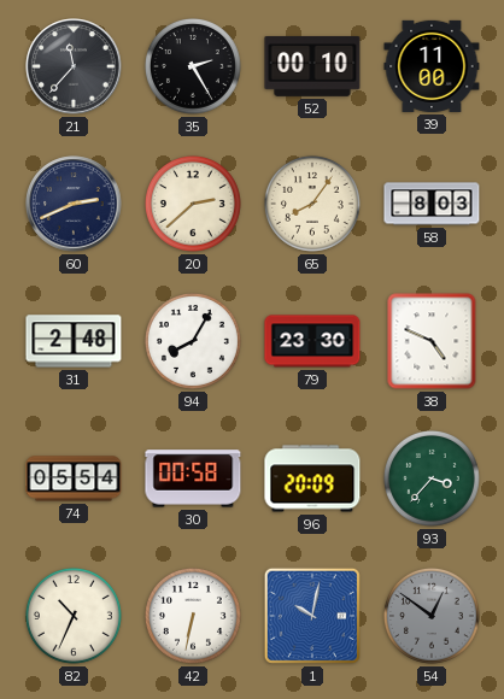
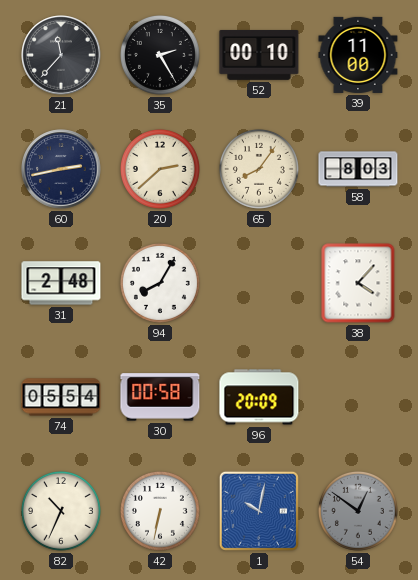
60: 2:41 -> 2:43
79: 23:30 -> none
38: 4:49 -> 4:07
93: 3:37 -> none
